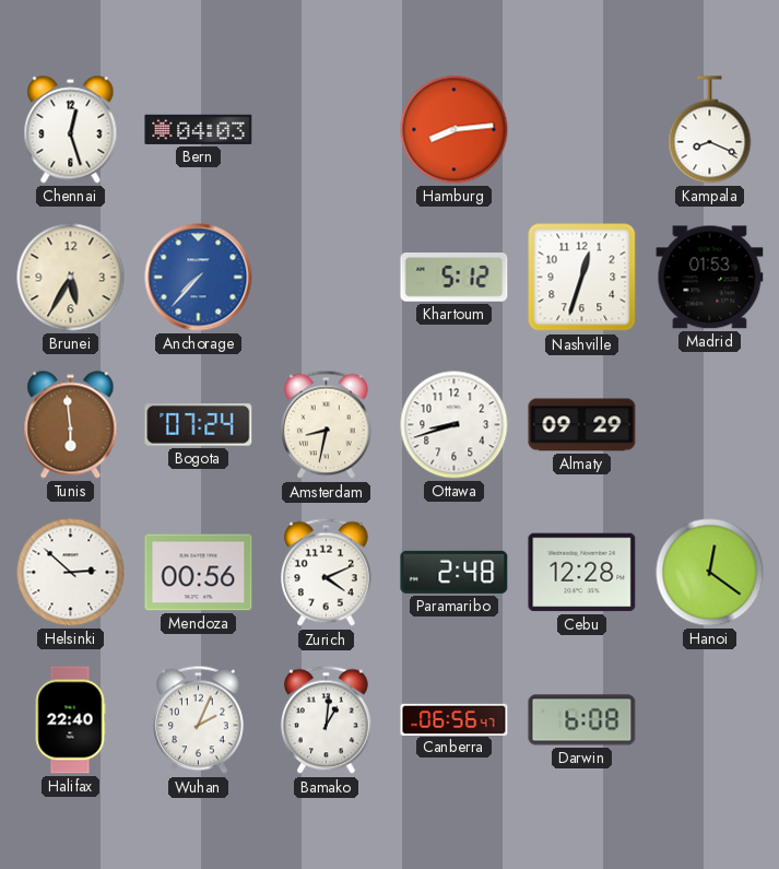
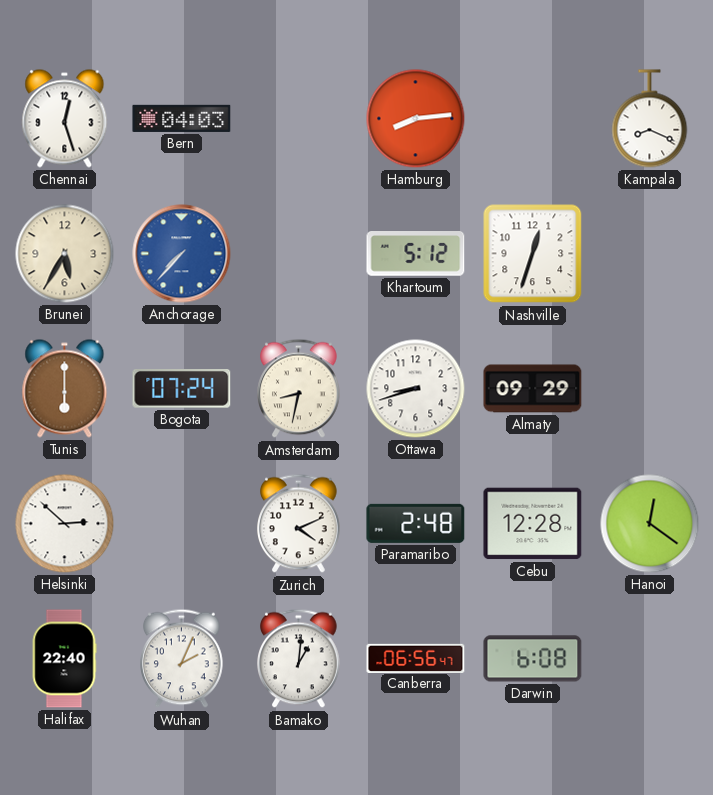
Madrid: 01:53 -> none
Tunis: 5:59 -> 6:00
Mendoza: 00:56 -> none
